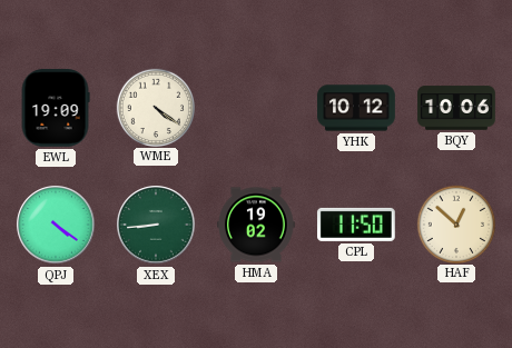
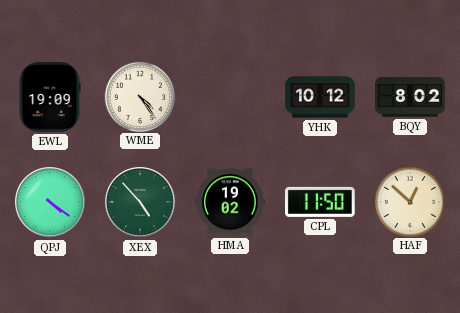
WME: 4:21 -> 4:24
BQY: 10:06 -> 8:02
XEX: 8:44 -> 4:53
